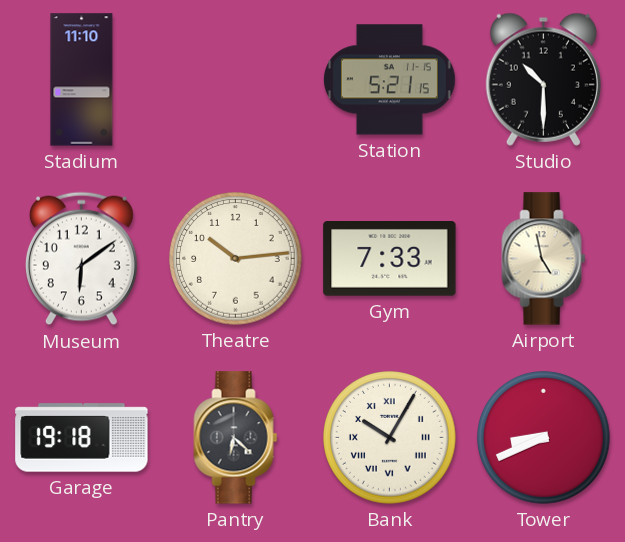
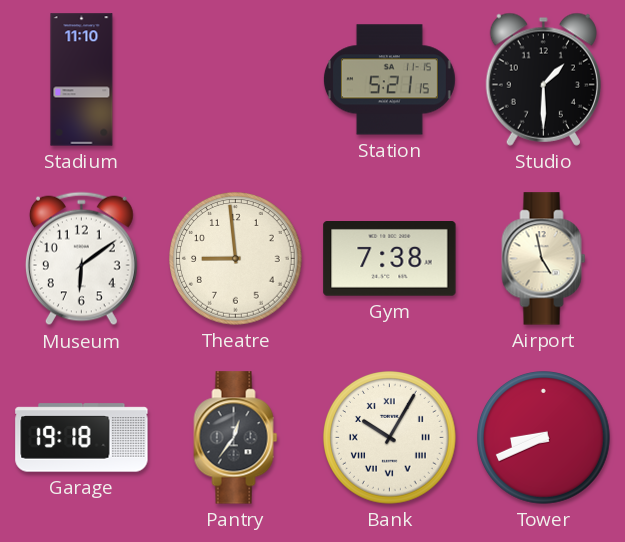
Studio: 10:30 -> 1:30
Theatre: 10:14 -> 8:59
Gym: 7:33 -> 7:38
Pantry: 6:22 -> 12:36
